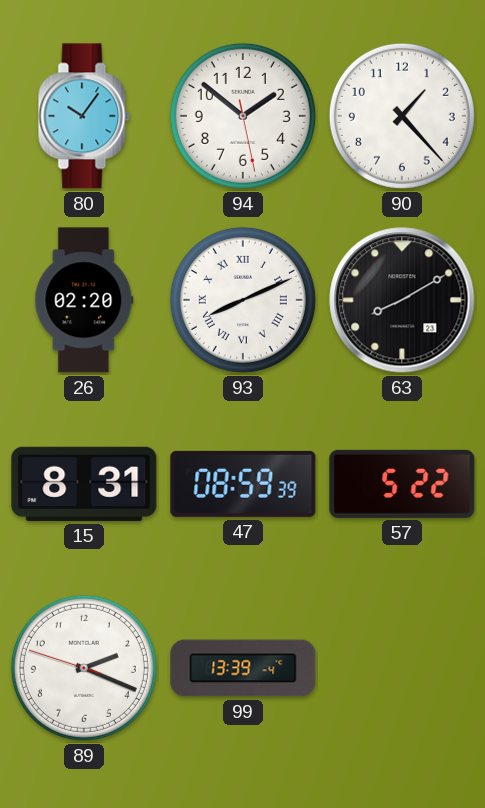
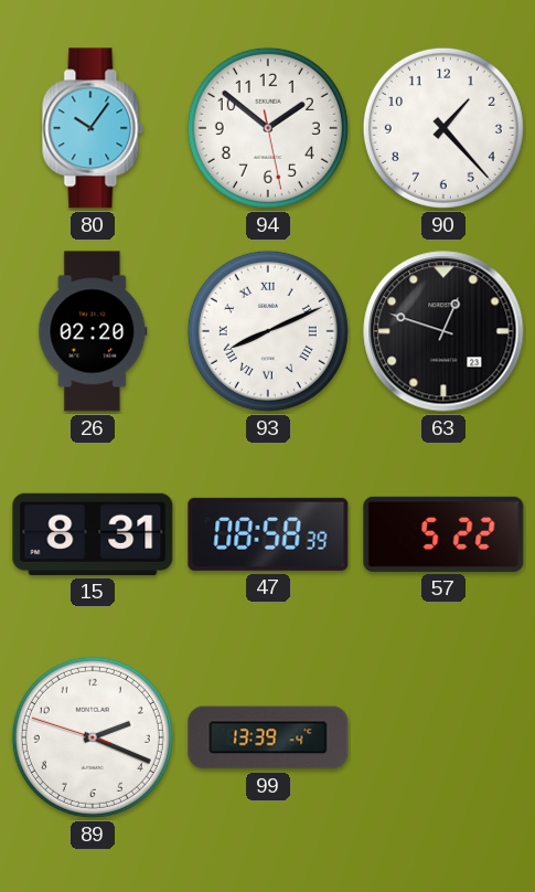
63: 8:10 -> 12:48
47: 08:59 -> 08:58
